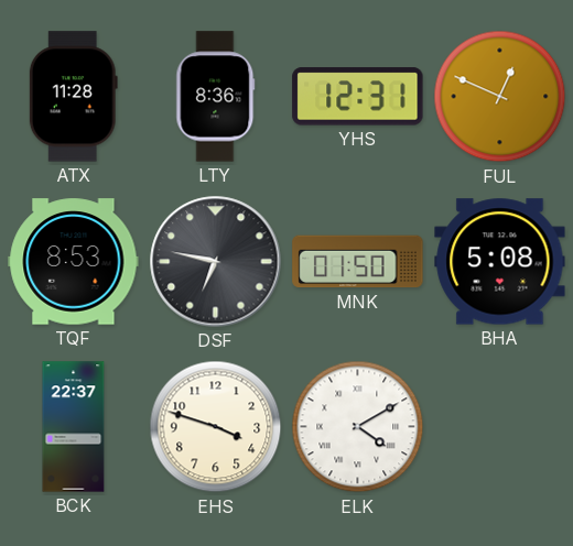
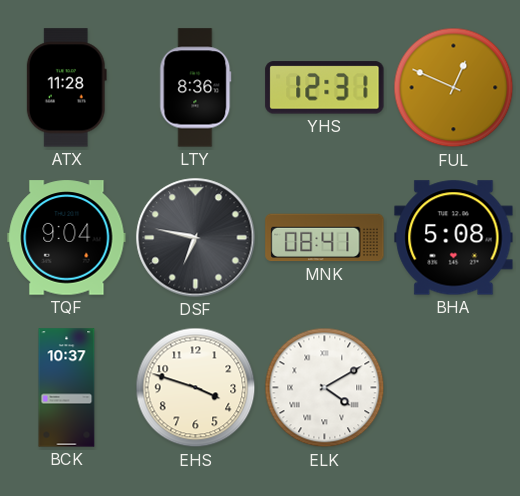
TQF: 8:53 -> 9:04
MNK: 01:50 -> 08:41
BCK: 22:37 -> 10:37
